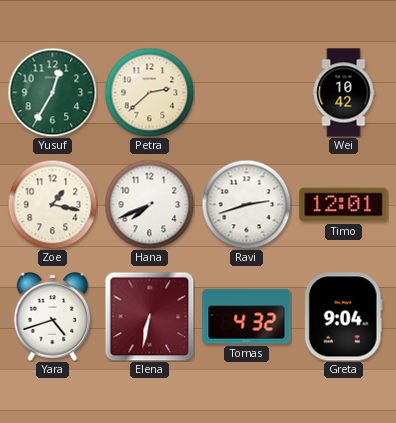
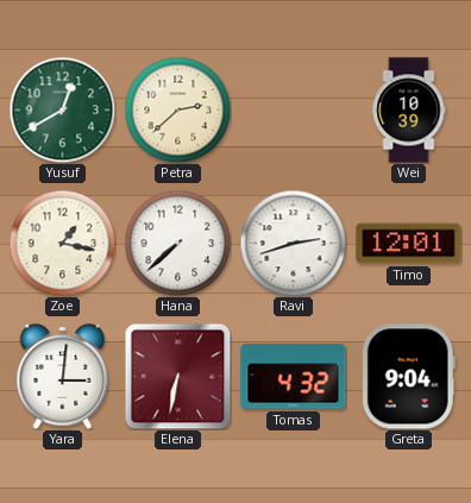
Yusuf: 12:35 -> 12:40
Wei: 10:42 -> 10:39
Hana: 7:41 -> 7:38
Yara: 4:42 -> 3:01
